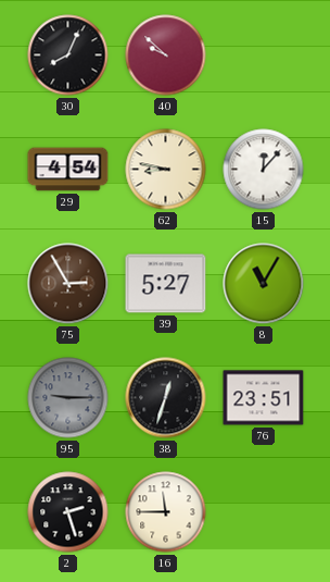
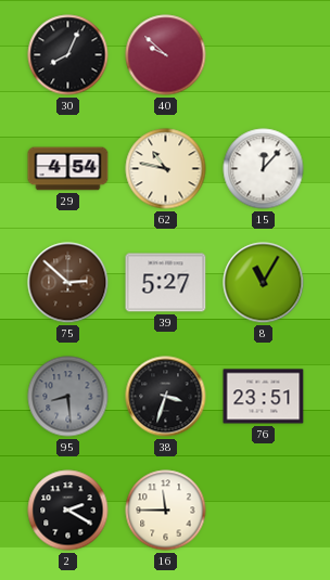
62: 8:47 -> 10:47
75: 2:55 -> 2:52
95: 9:15 -> 8:29
38: 12:33 -> 3:33
2: 2:27 -> 2:20
